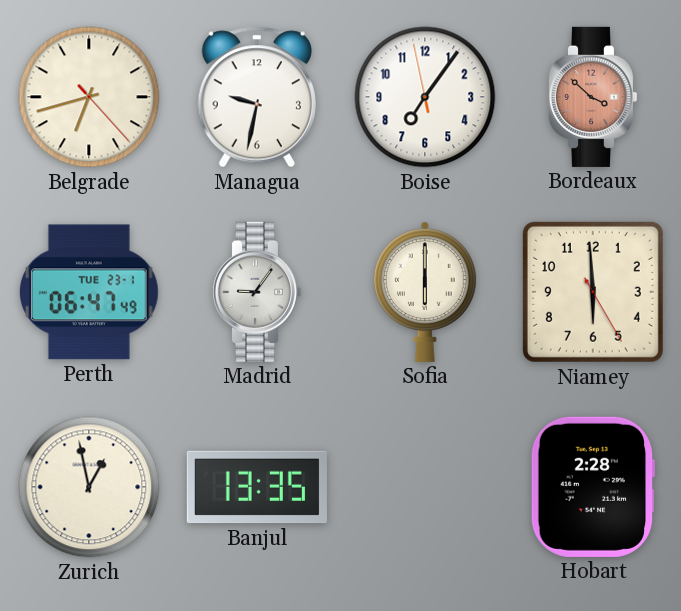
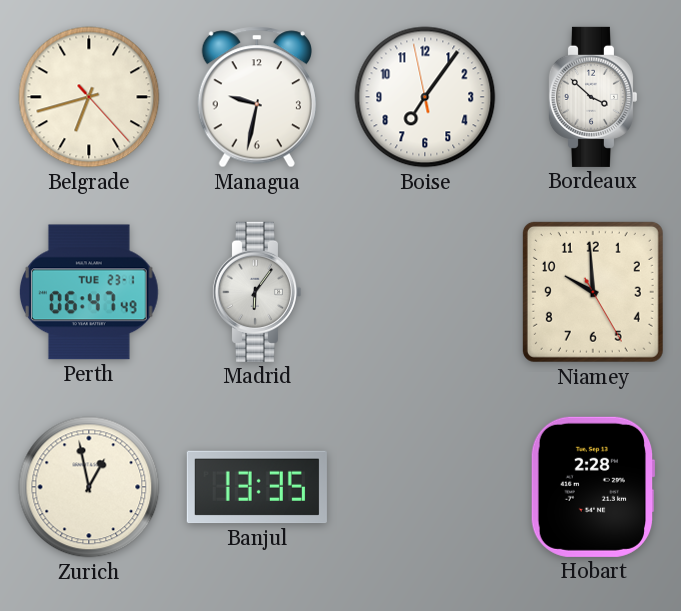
Bordeaux dial: salmon -> white
Madrid: 9:06 -> 6:06
Sofia: 6:00 -> none
Niamey: 5:59 -> 9:59
